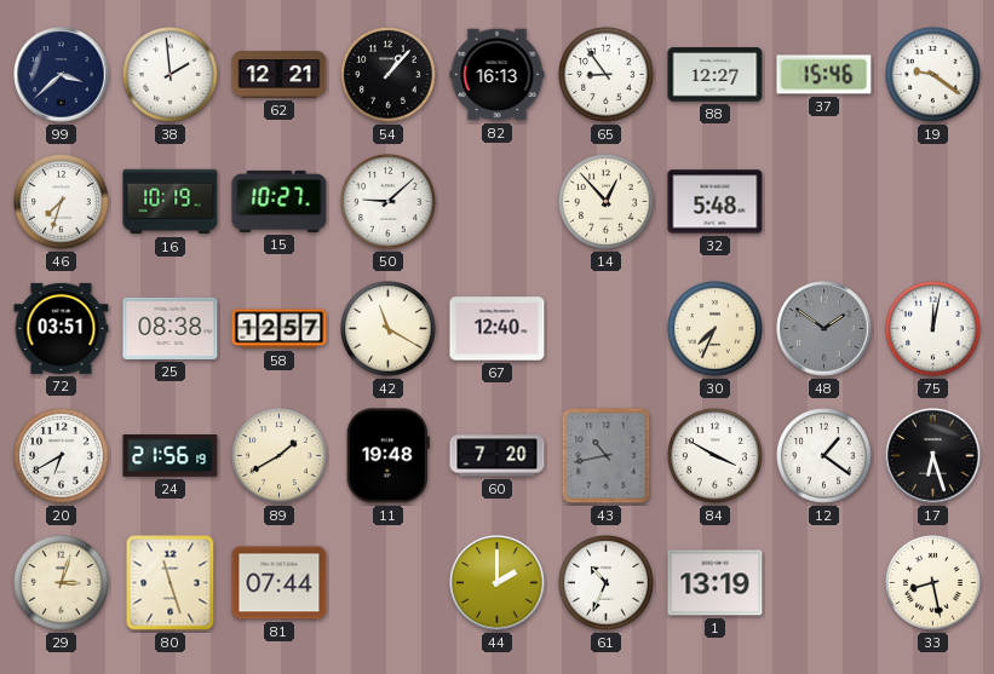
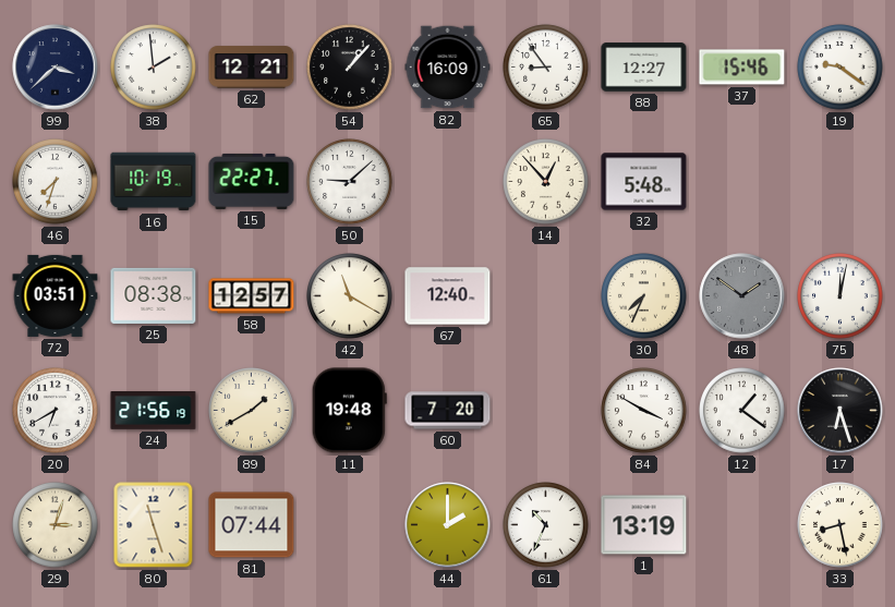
82: 16:13 -> 16:09
15: 10:27 -> 22:27
43: 10:43 -> none
